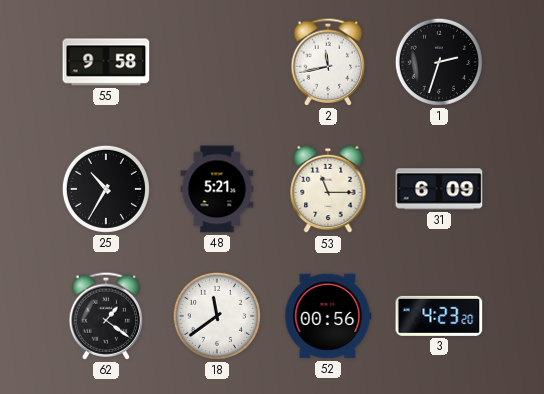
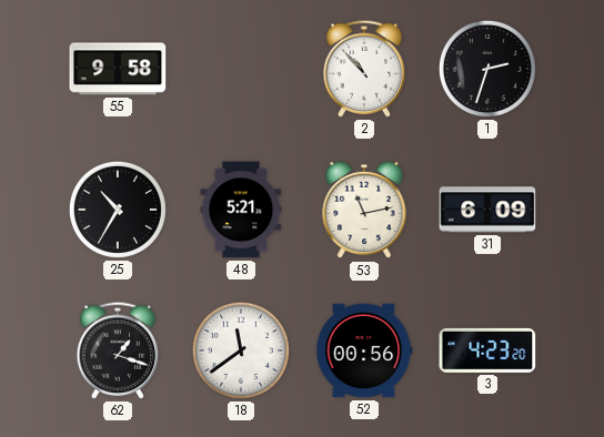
2: 11:43 -> 10:53
53: 11:15 -> 11:13
62: 1:21 -> 1:18
